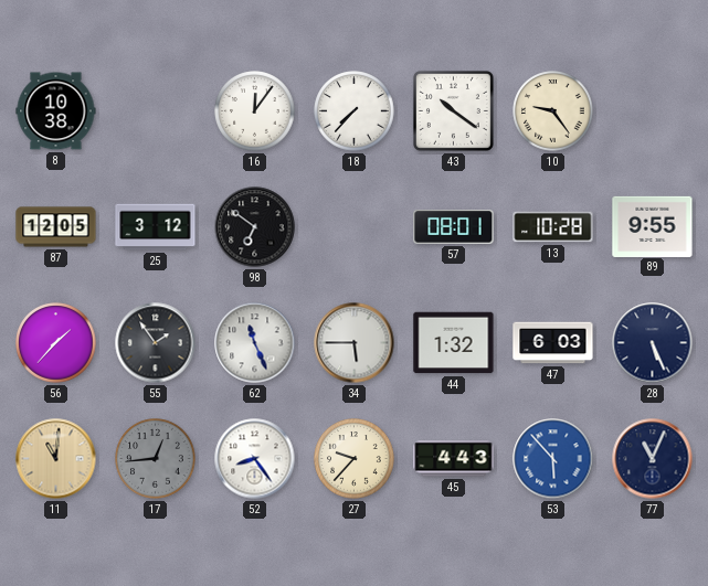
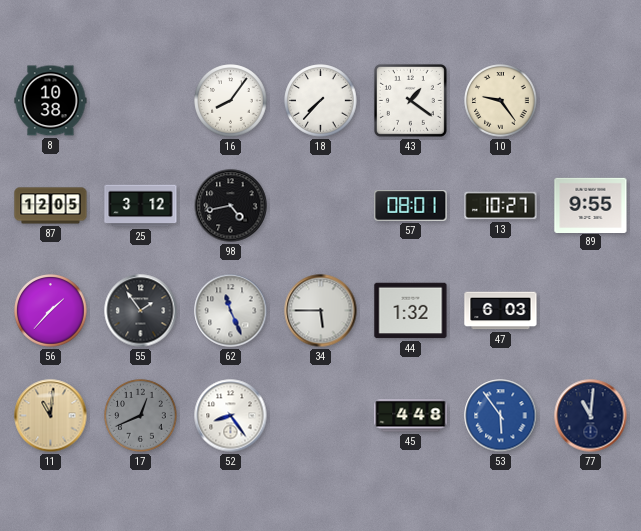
16: 12:06 -> 8:06
43: 10:21 -> 1:21
98: 6:51 -> 4:43
13: 10:28 -> 10:27
28: 5:26 -> none
17: 12:44 -> 12:41
27: 9:37 -> none
45: 4:43 -> 4:48
53: 5:53 -> 5:54
77: 11:04 -> 11:01
